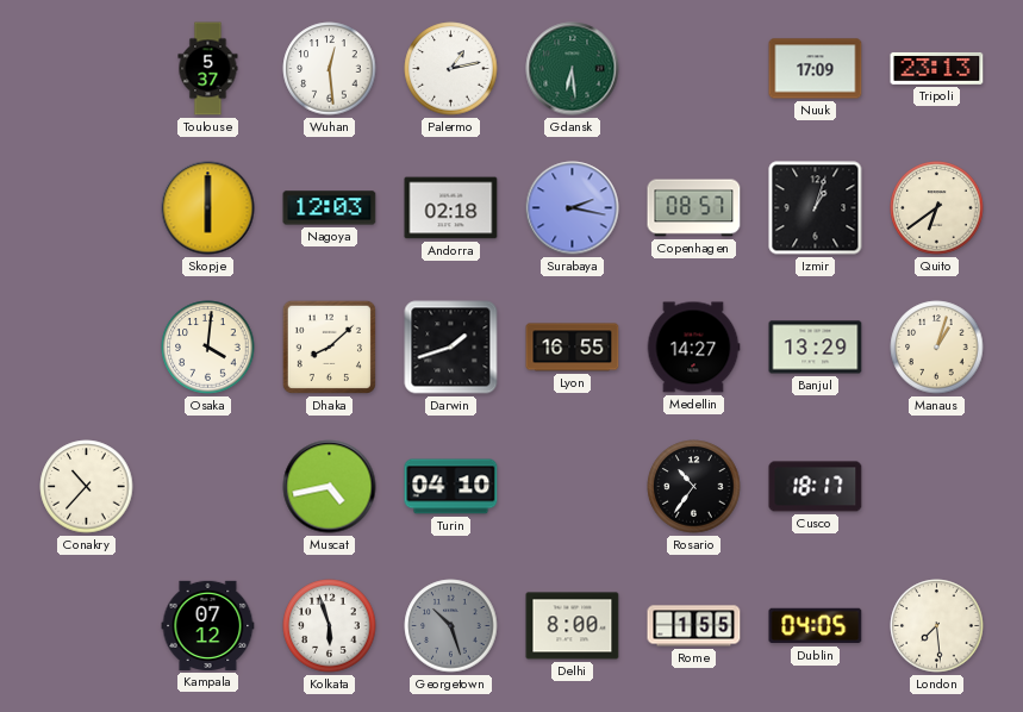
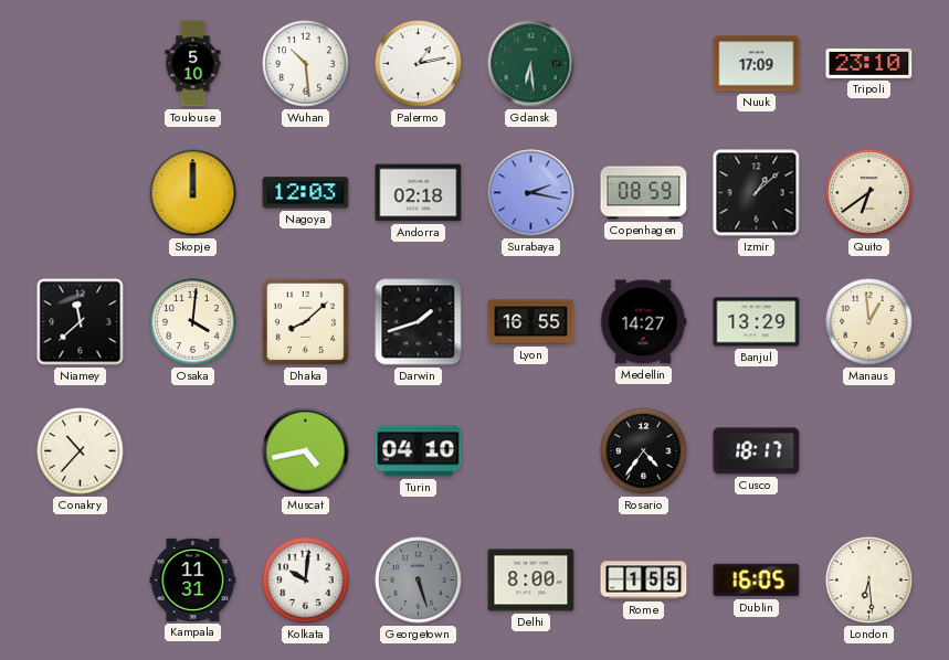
Toulouse: 5:37 -> 5:10
Wuhan: 12:29 -> 10:29
Tripoli: 23:13 -> 23:10
Skopje: 6:00 -> 12:00
Copenhagen: 08:57 -> 08:59
Izmir: 1:03 -> 1:08
Niamey: none -> 11:38
Manaus: 1:03 -> 12:59
Rosario: 10:36 -> 4:36
Kampala: 07:12 -> 11:31
Kolkata: 5:57 -> 10:01
Georgetown: 10:27 -> 5:27
Dublin: 04:05 -> 16:05
London: 7:29 -> 6:29
